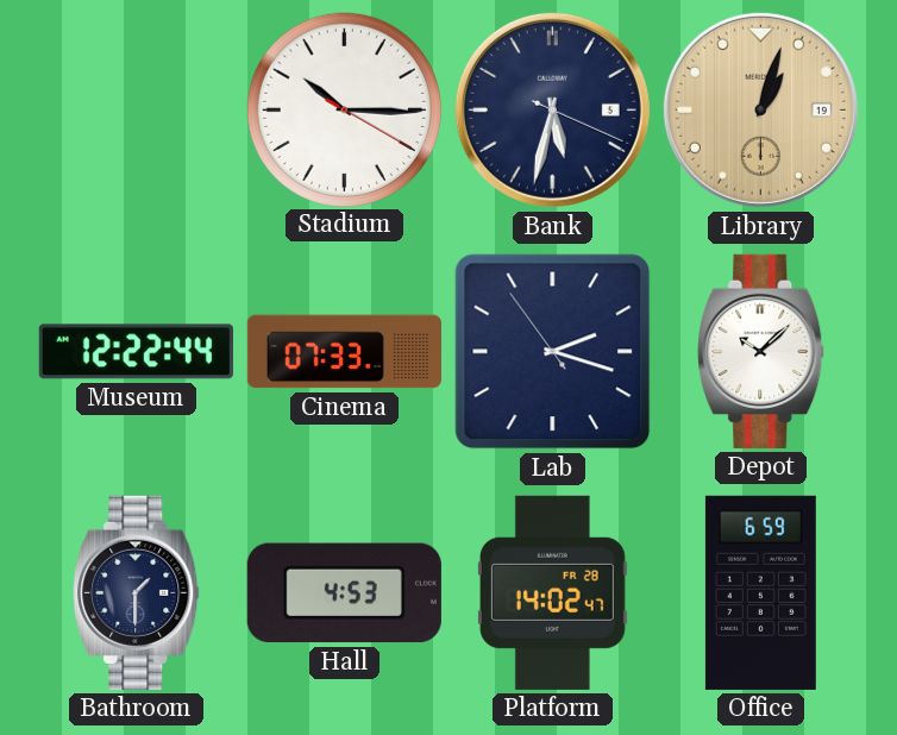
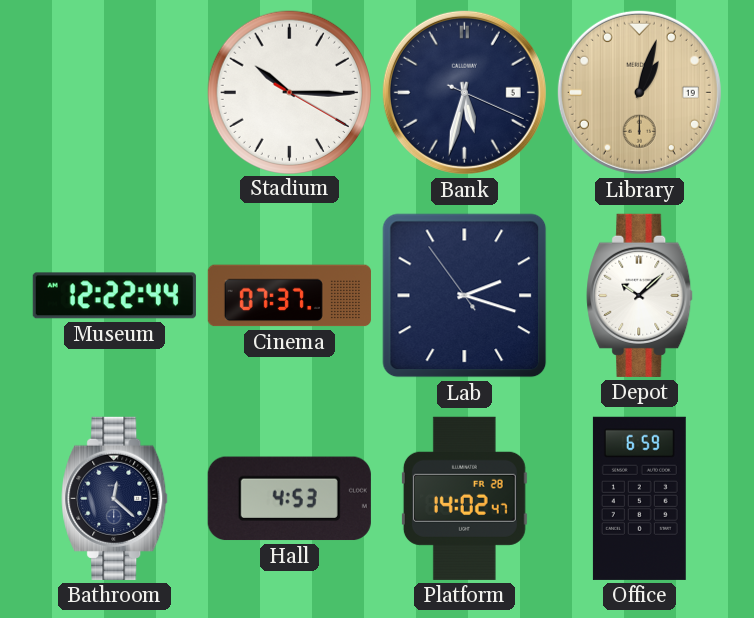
Cinema: 07:33 -> 07:37
Bathroom: 1:30 -> 12:22
